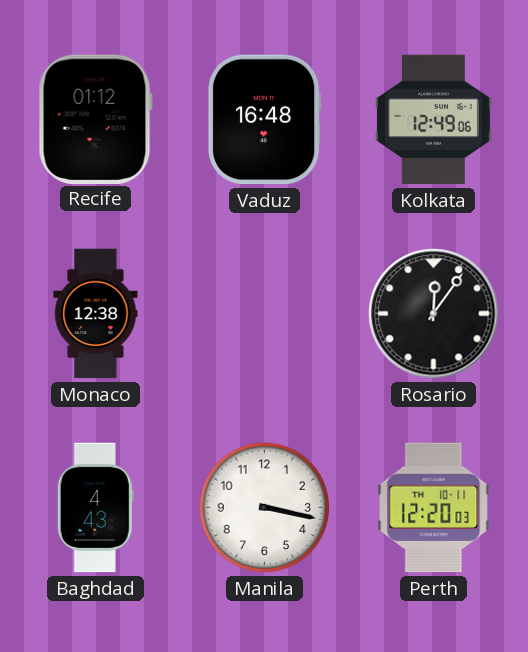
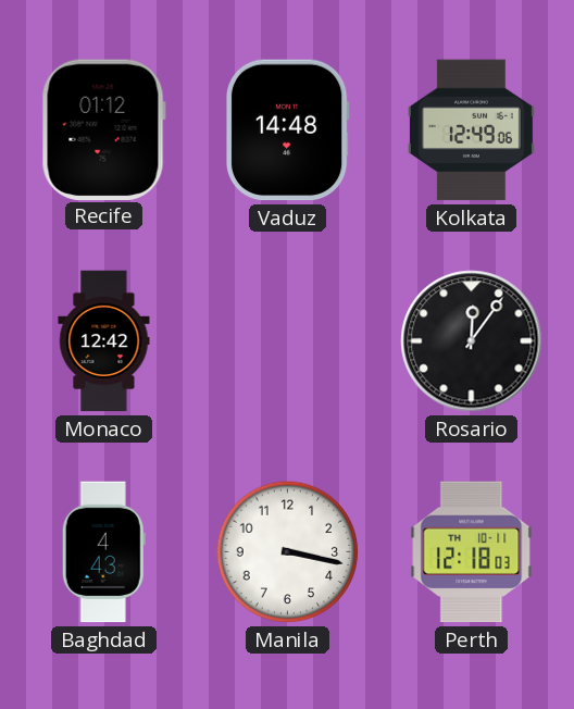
Vaduz: 16:48 -> 14:48
Monaco: 12:38 -> 12:42
Perth: 12:20 -> 12:18
